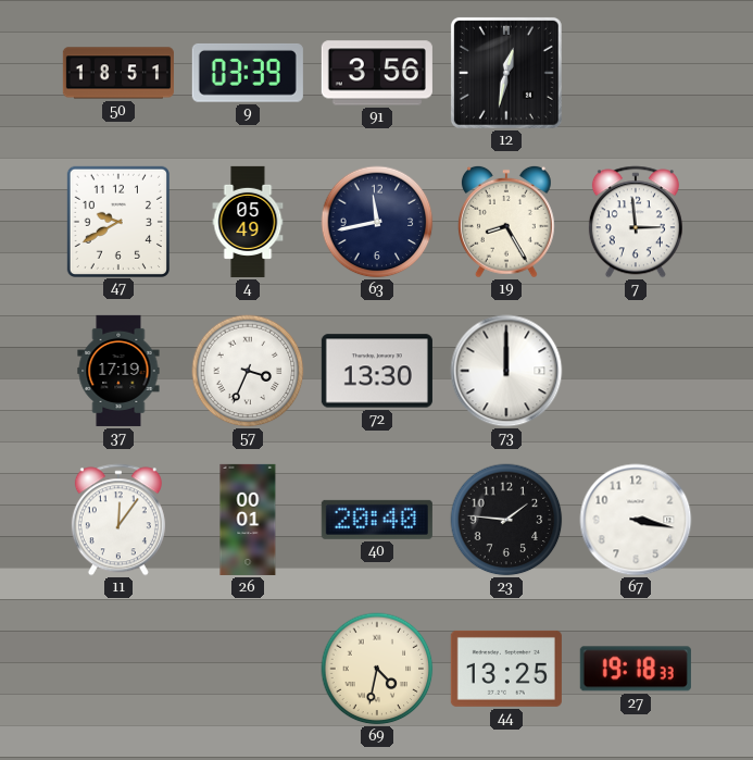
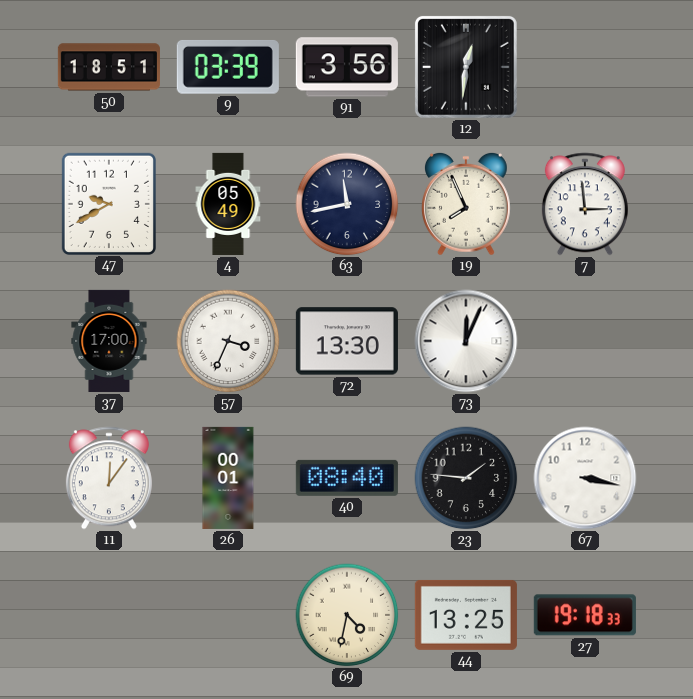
12: 12:32 -> 12:31
19: 8:25 -> 7:56
37: 17:19 -> 17:00
73: 12:00 -> 12:04
40: 20:40 -> 08:40
